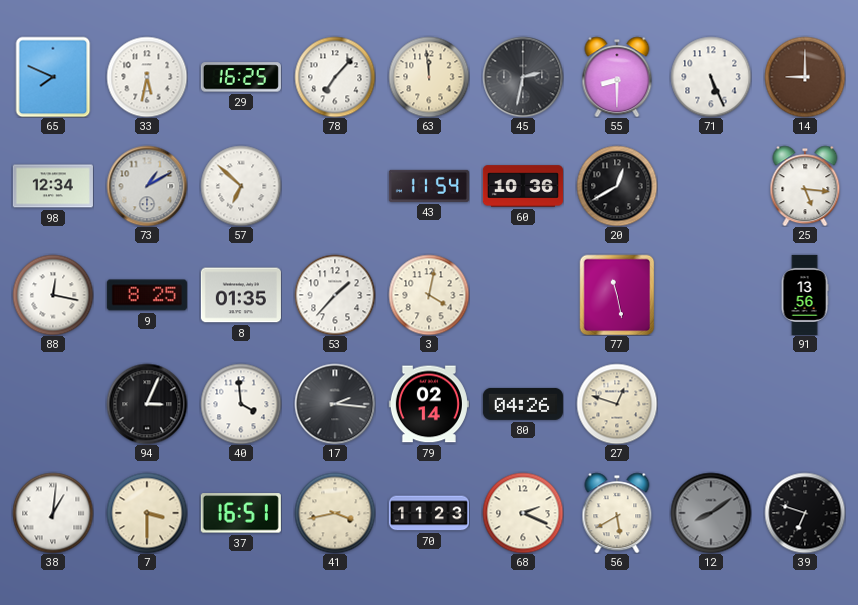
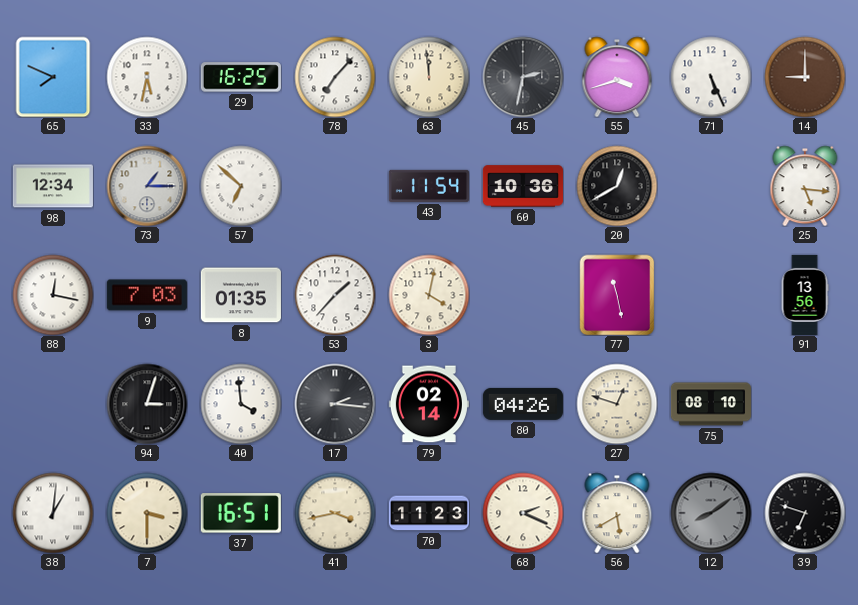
55: 8:30 -> 3:42
73: 1:10 -> 1:15
9: 8:25 -> 7:03
94: 3:04 -> 3:03
75: none -> 08:10
